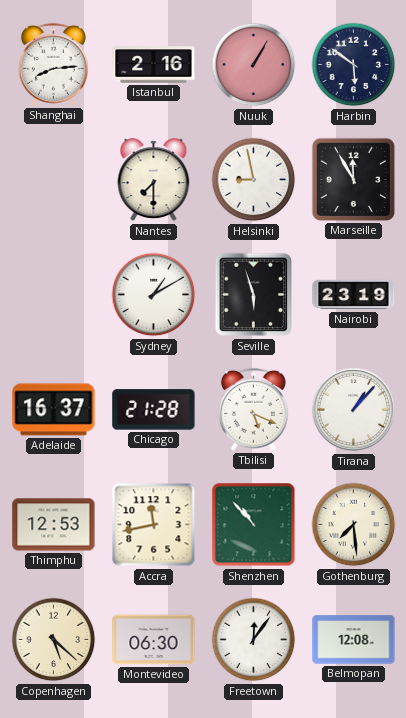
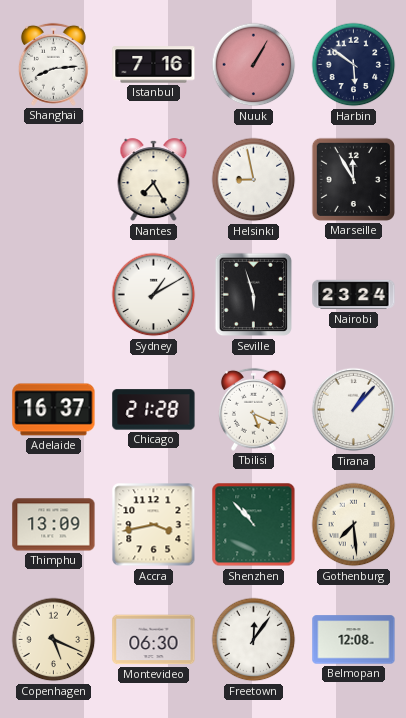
Istanbul: 2:16 -> 7:16
Nantes: 7:30 -> 7:25
Nairobi: 23:19 -> 23:24
Thimphu: 12:53 -> 13:09
Accra: 11:43 -> 3:43
Copenhagen: 5:22 -> 5:19
